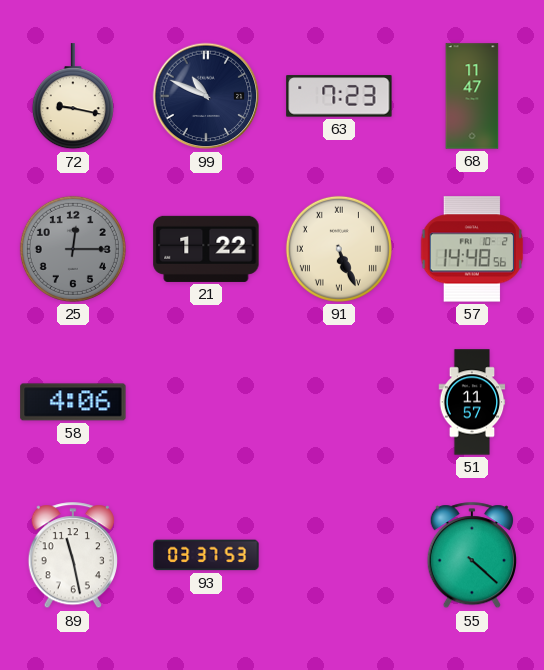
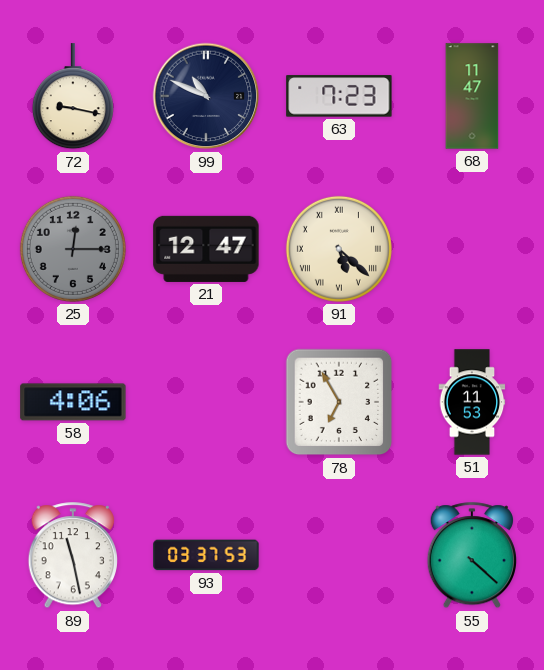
21: 1:22 -> 12:47
91: 5:26 -> 5:22
57: 14:48 -> none
78: none -> 6:55
51: 11:57 -> 11:53
